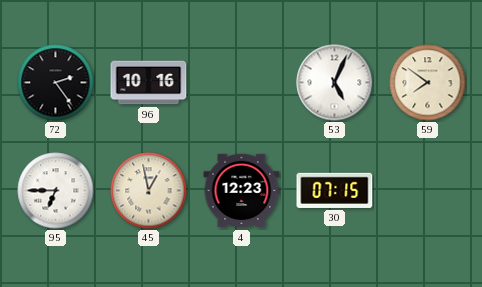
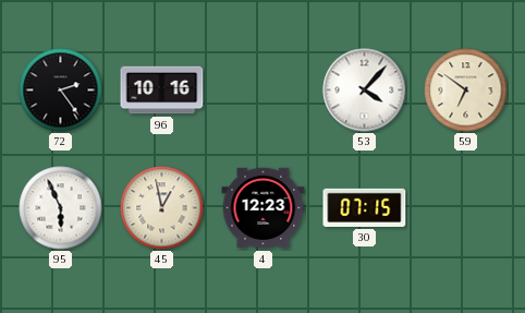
53: 5:04 -> 4:07
59: 7:51 -> 6:51
95: 6:45 -> 5:56
